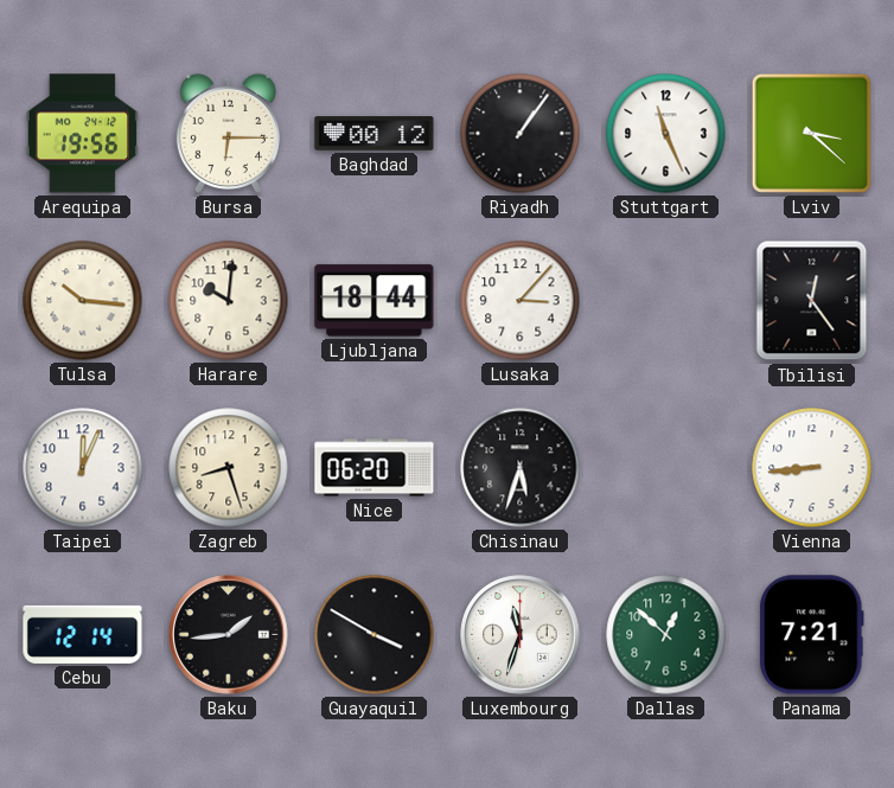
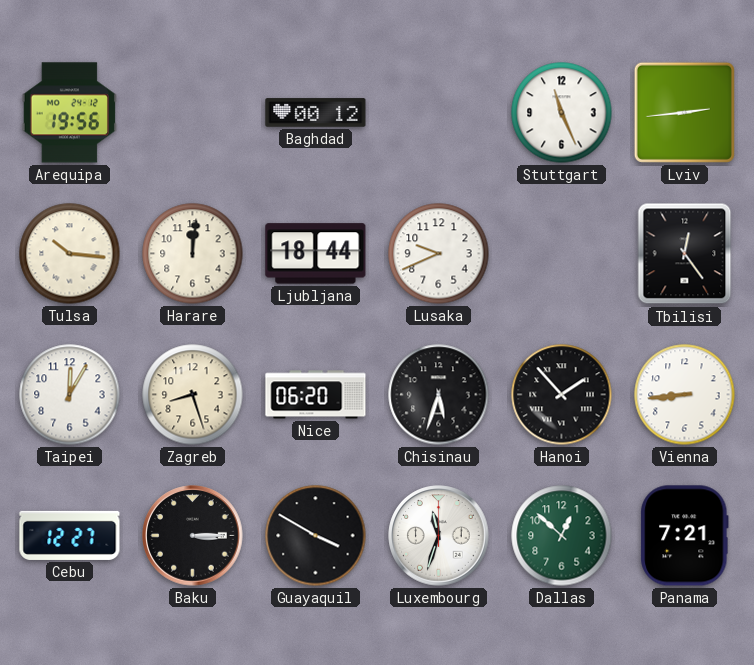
Bursa: 6:15 -> none
Riyadh: 1:06 -> none
Lviv: 3:22 -> 2:44
Harare: 10:01 -> 12:01
Lusaka: 3:07 -> 9:41
Taipei: 12:04 -> 12:05
Hanoi: none -> 1:53
Cebu: 12:14 -> 12:27
Baku: 1:44 -> 3:15
